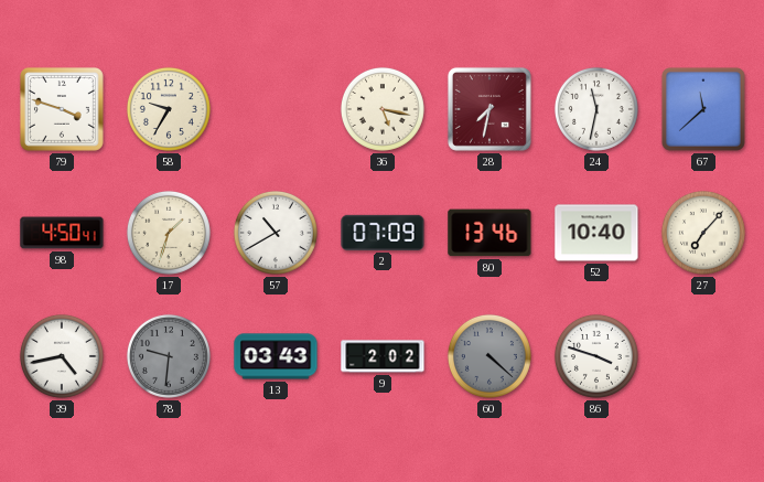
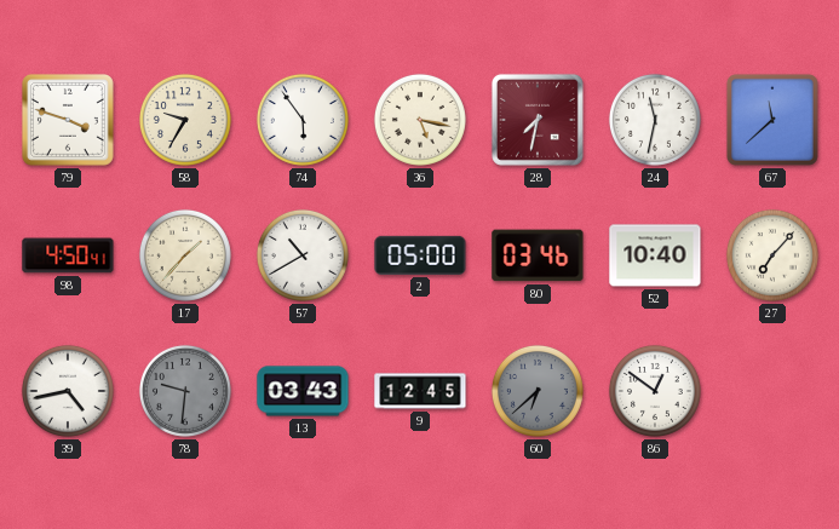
74: none -> 5:54
17: 1:33 -> 1:37
2: 07:09 -> 05:00
80: 13:46 -> 03:46
9: 2:02 -> 12:45
60: 4:22 -> 6:38
86: 3:48 -> 12:51
